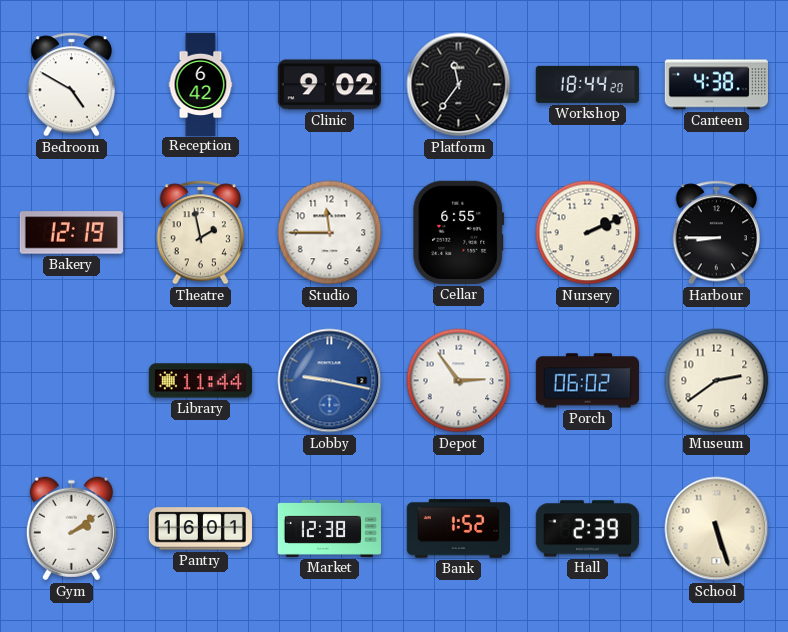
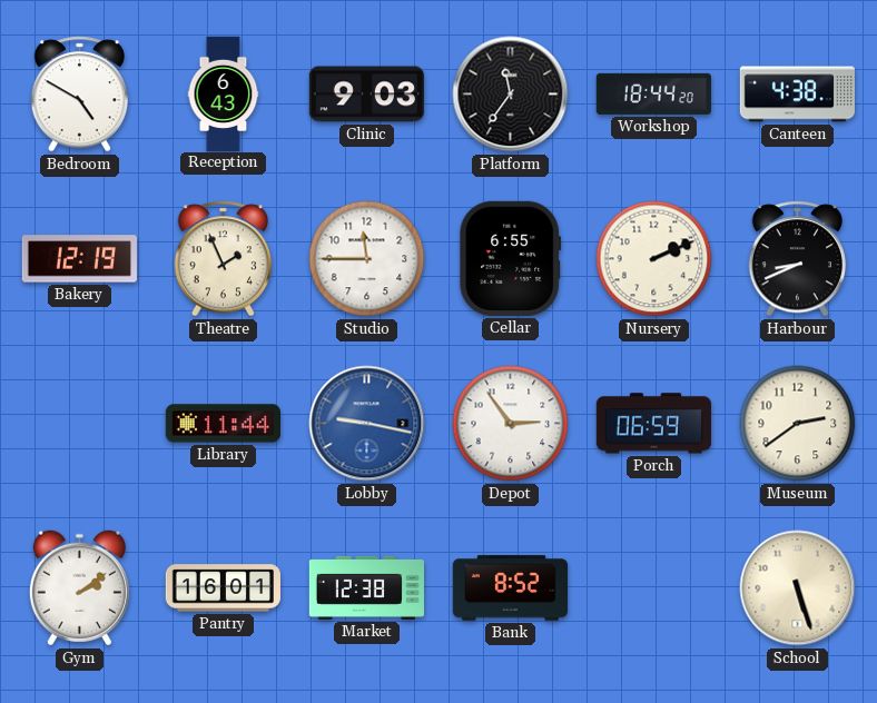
Reception: 6:42 -> 6:43
Clinic: 9:02 -> 9:03
Theatre: 1:58 -> 1:56
Harbour: 8:45 -> 8:41
Porch: 06:02 -> 06:59
Bank: 1:52 -> 8:52
Hall: 2:39 -> none
